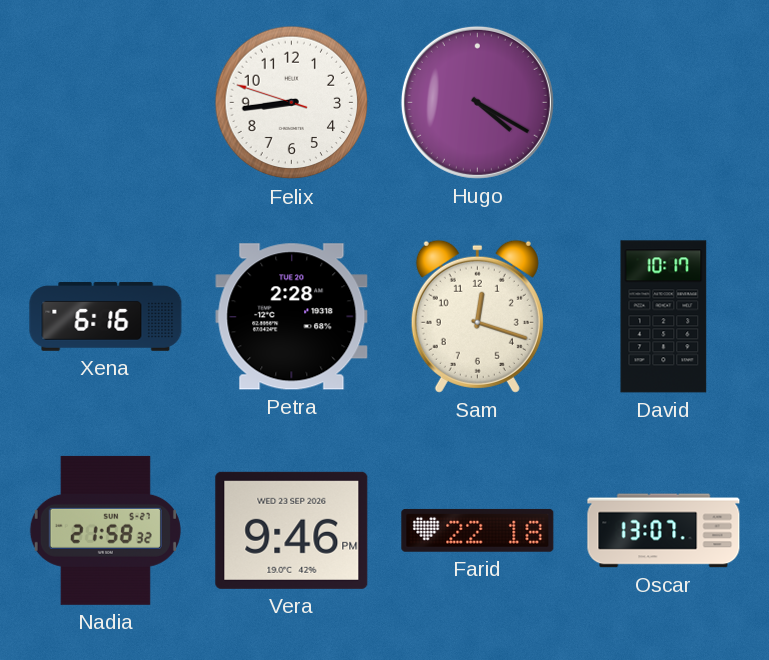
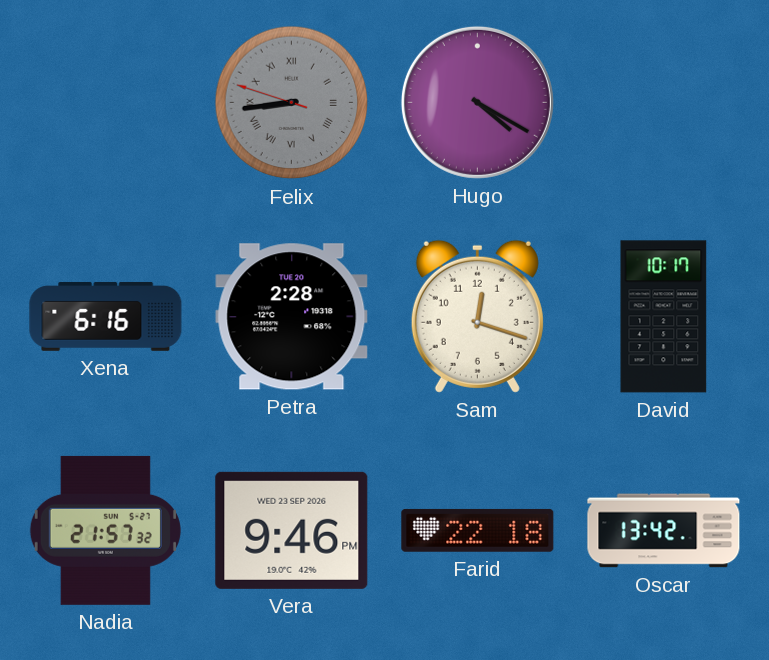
Felix dial: white -> grey
Felix numerals: Arabic -> Roman
Nadia: 21:58 -> 21:57
Oscar: 13:07 -> 13:42
